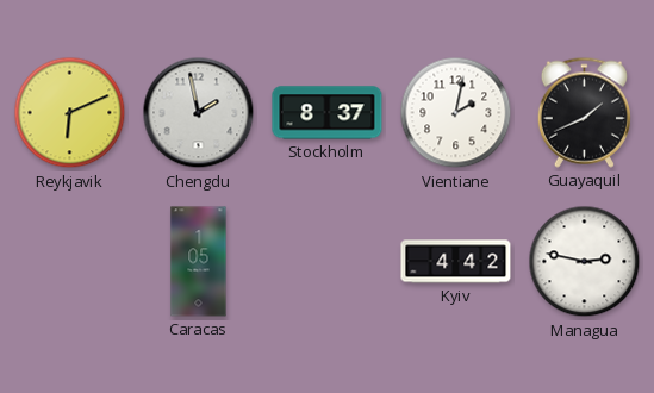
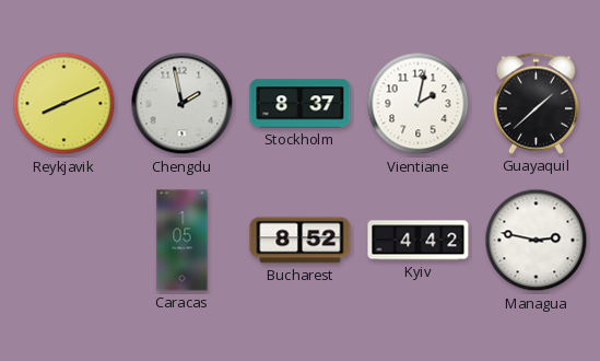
Reykjavik: 6:11 -> 8:11
Guayaquil: 1:41 -> 1:38
Bucharest: none -> 8:52
